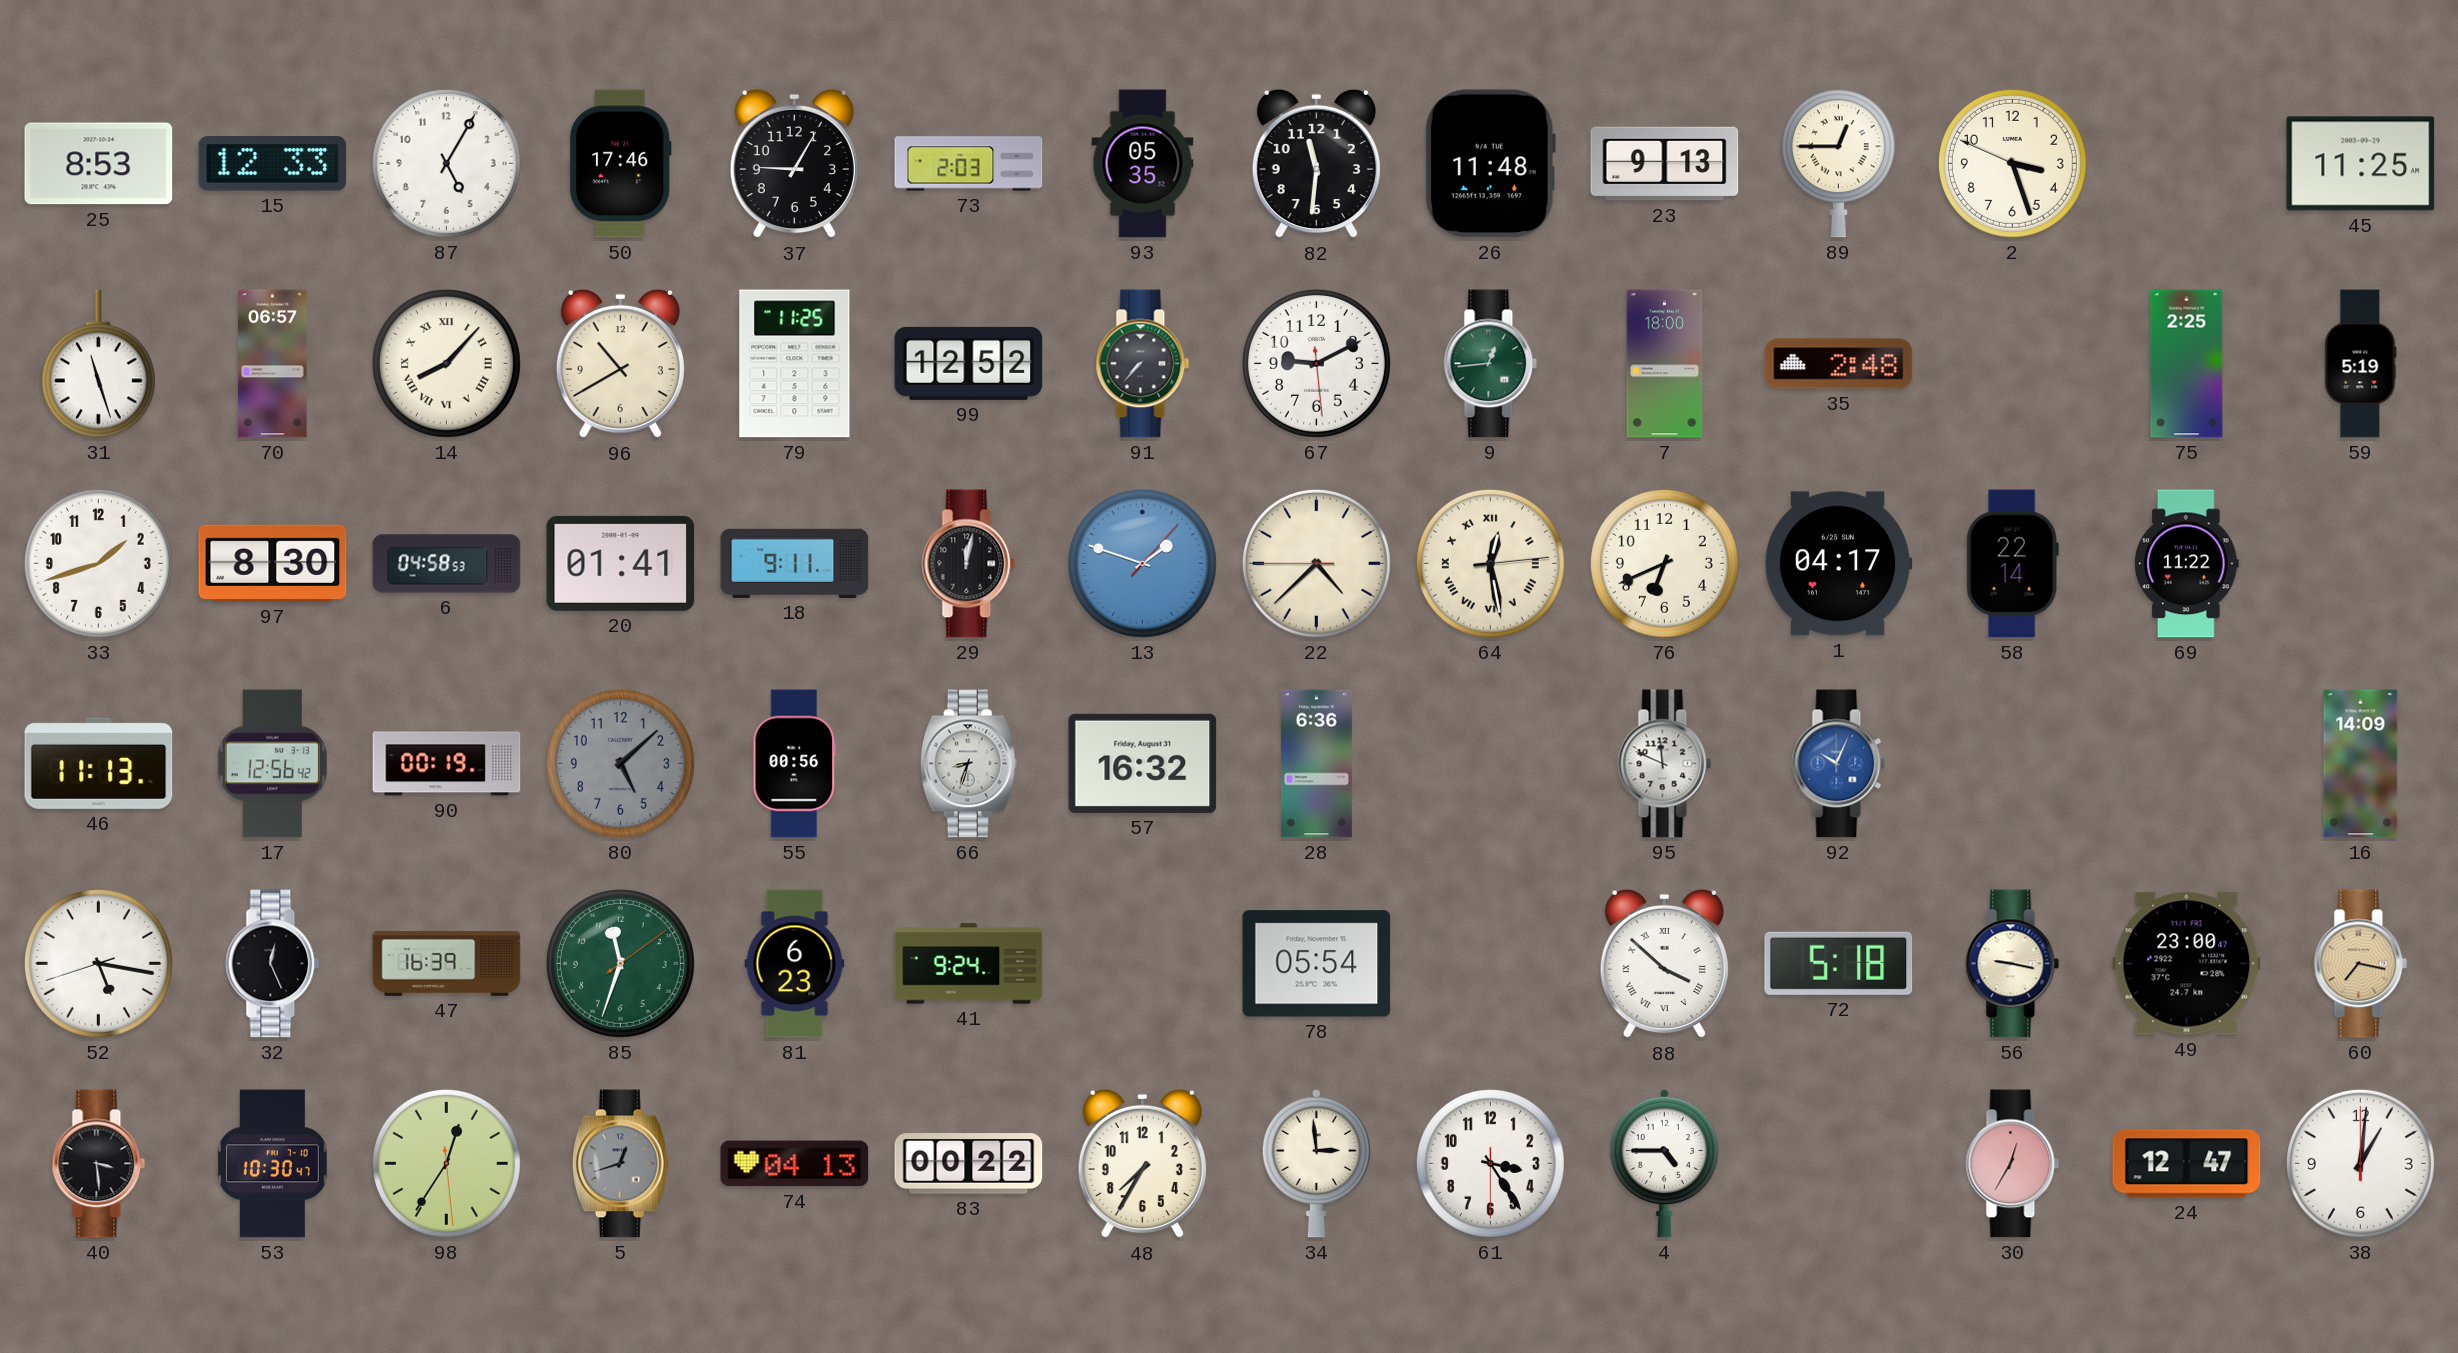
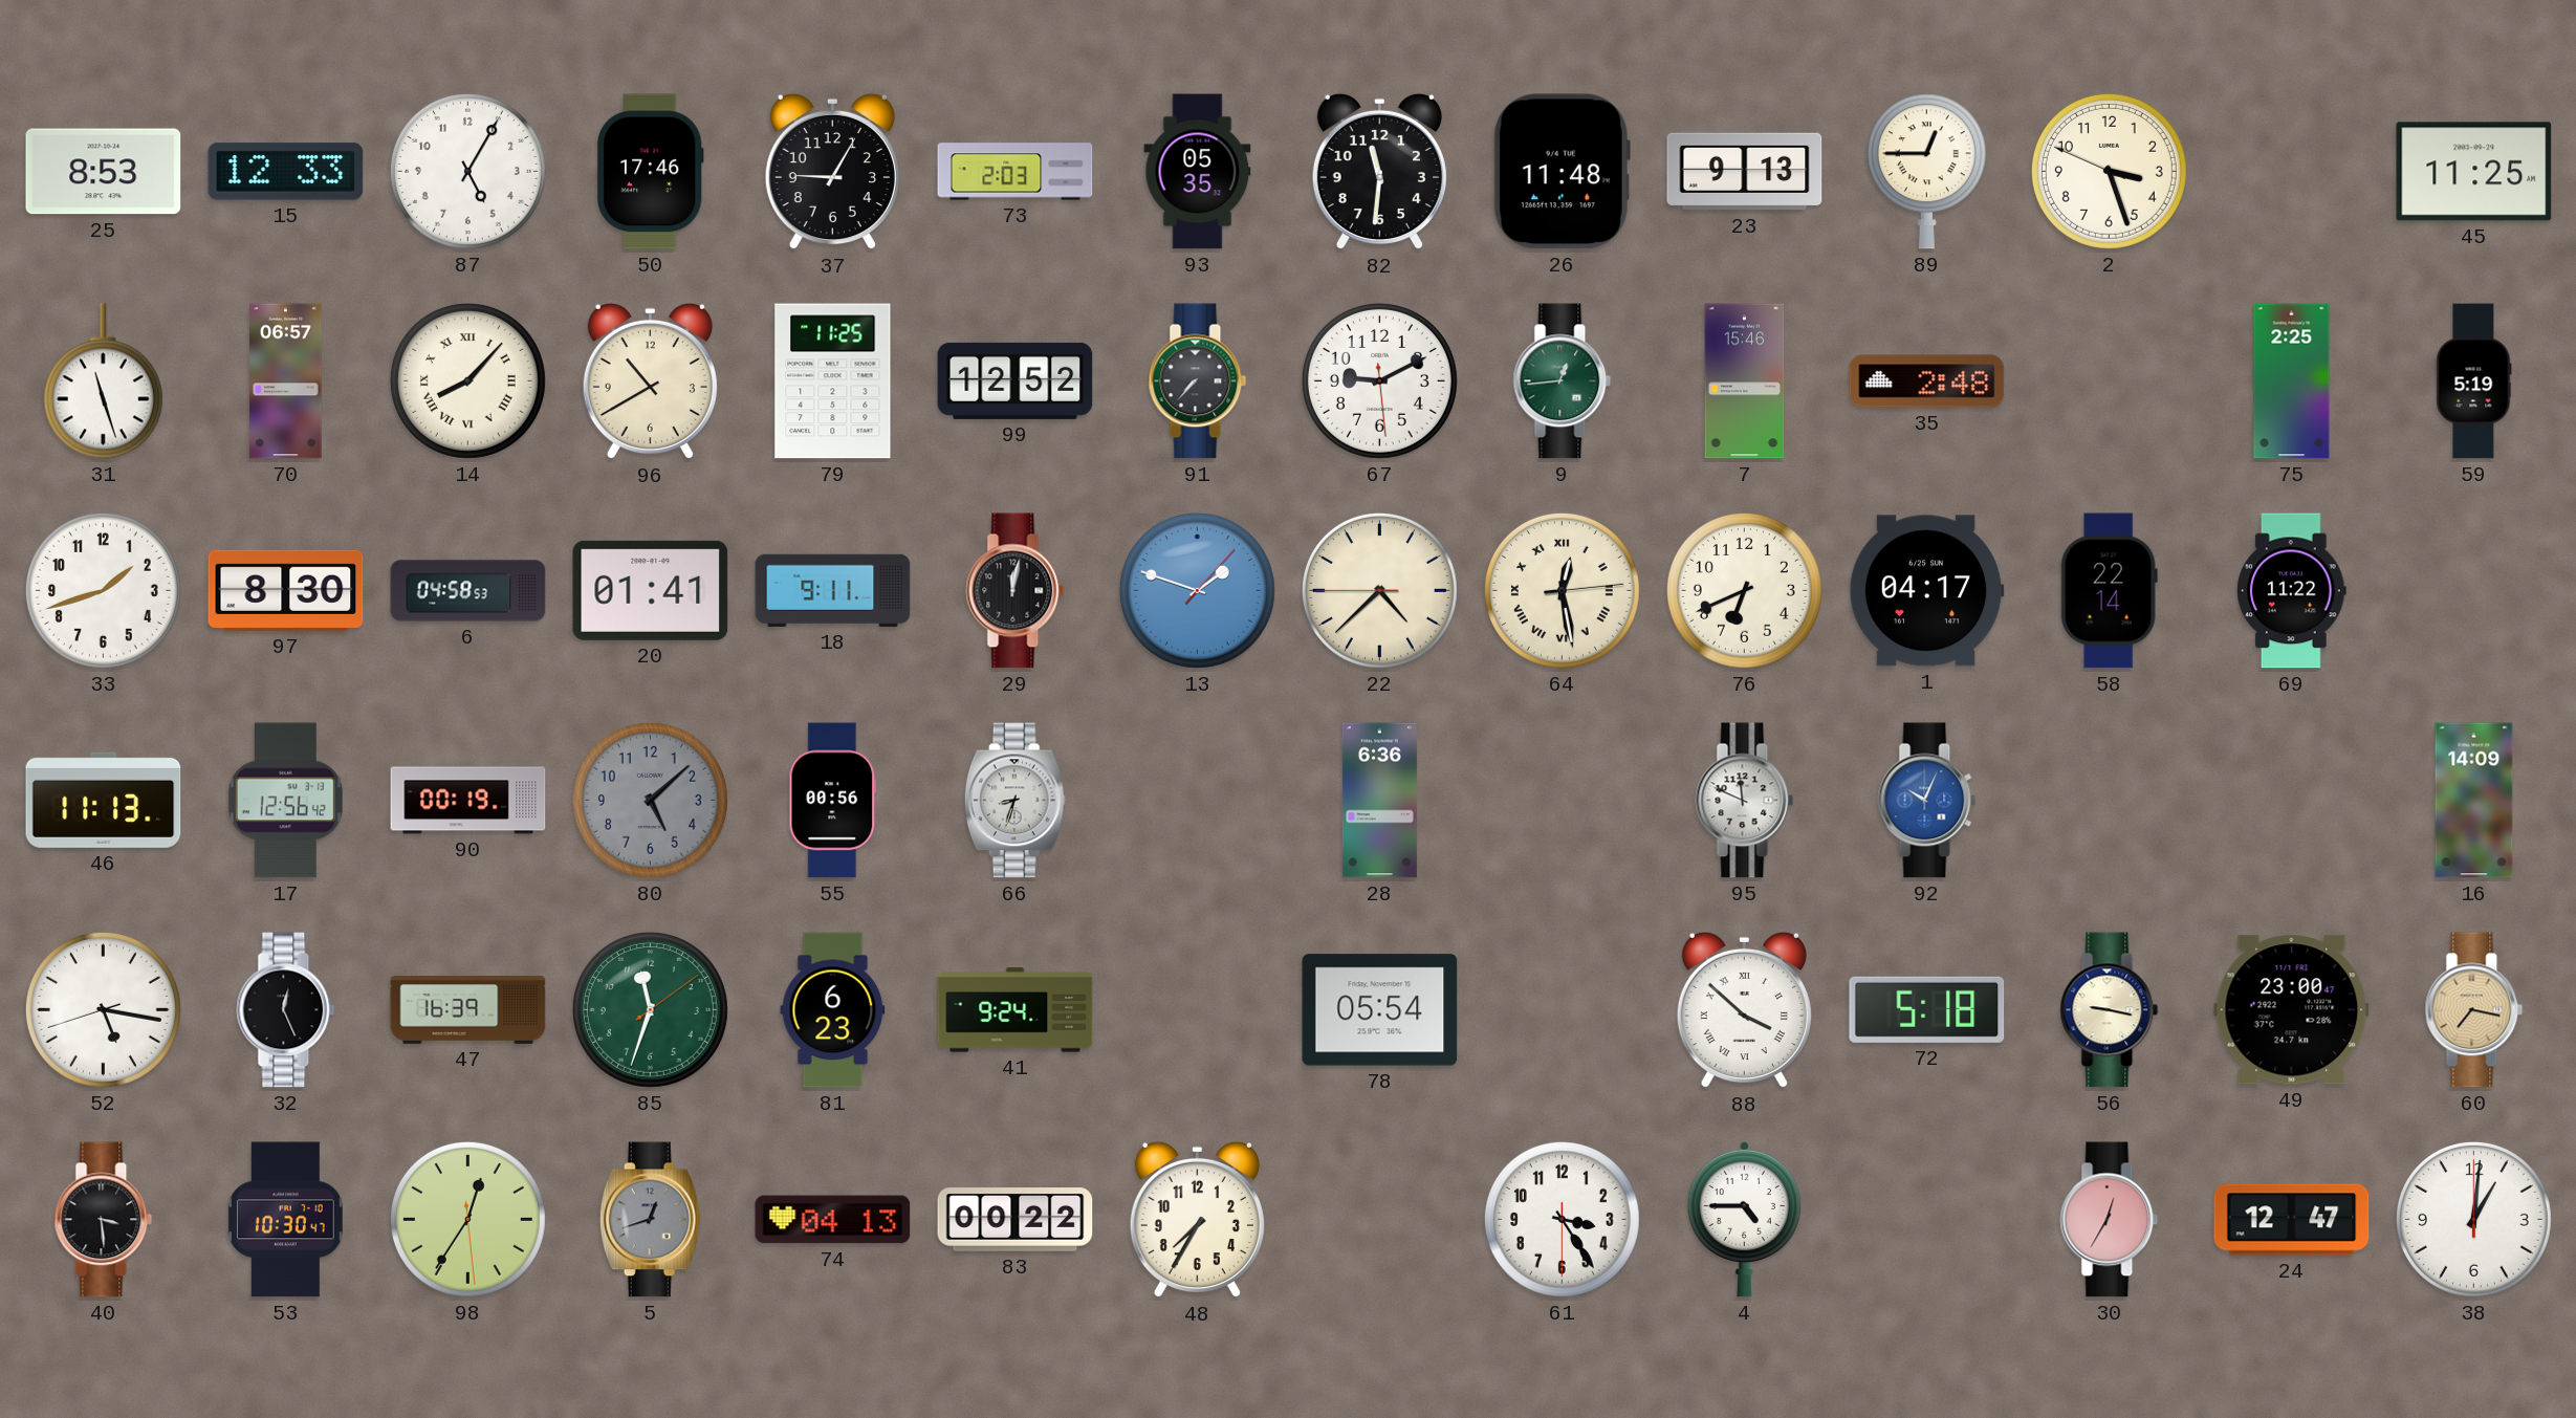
7: 18:00 -> 15:46
57: 16:32 -> none
34: 2:59 -> none
